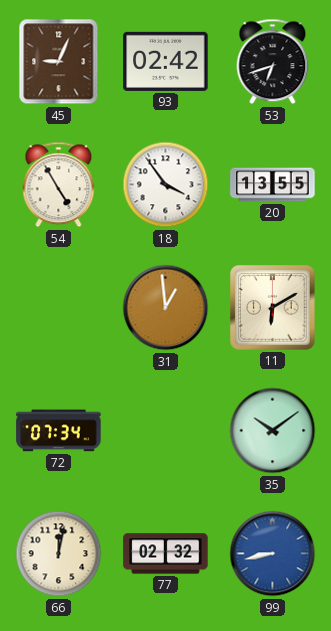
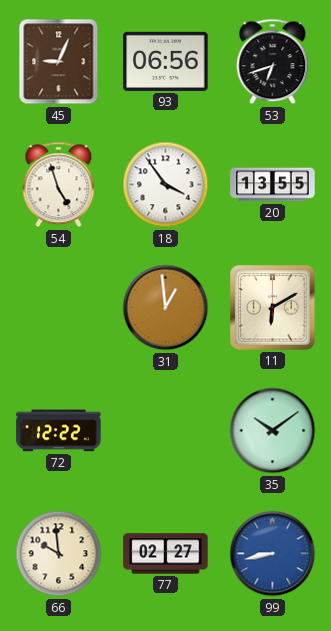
93: 02:42 -> 06:56
54: 4:55 -> 4:57
72: 07:34 -> 12:22
66: 12:02 -> 9:59
77: 02:32 -> 02:27
